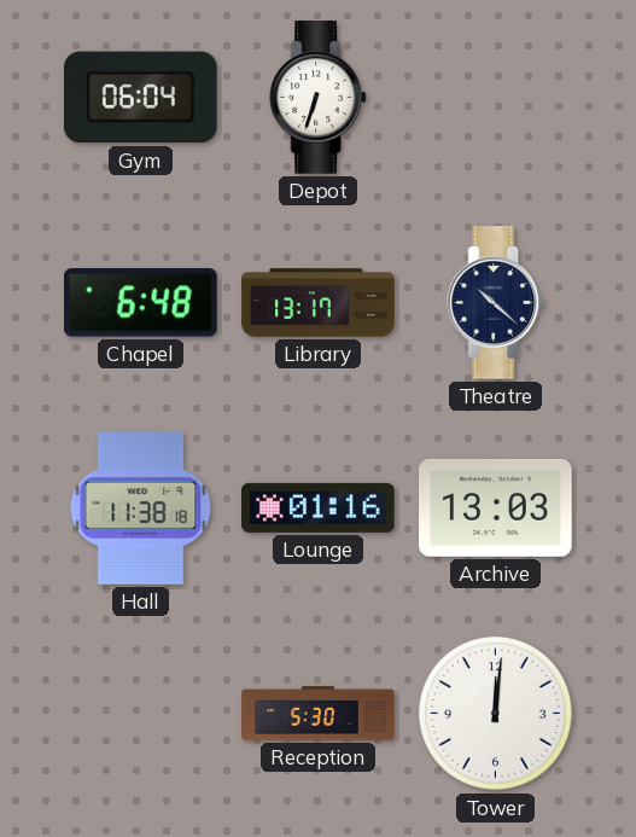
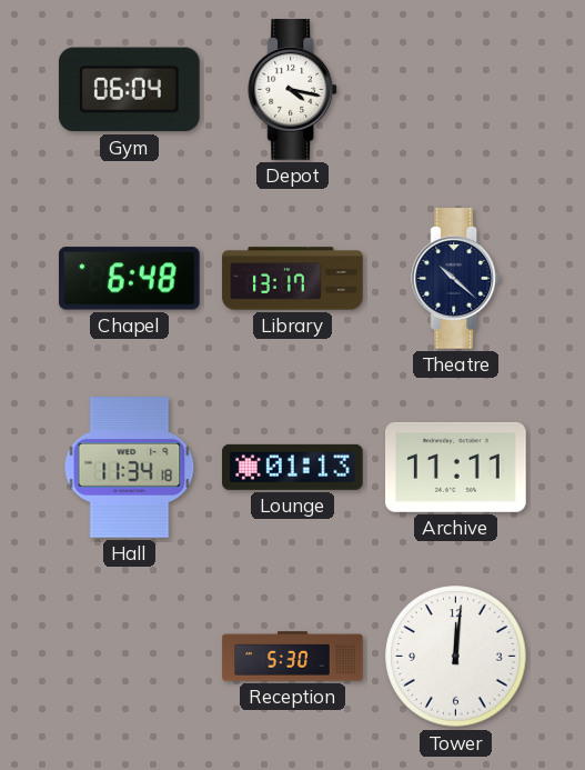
Depot: 6:33 -> 4:17
Hall: 11:38 -> 11:34
Lounge: 01:16 -> 01:13
Archive: 13:03 -> 11:11
